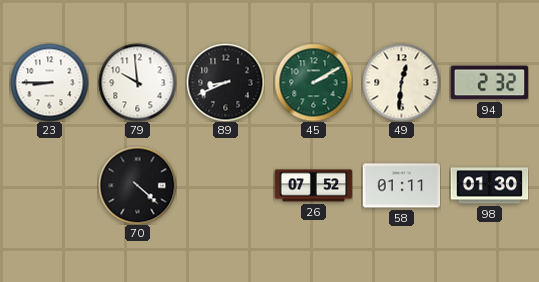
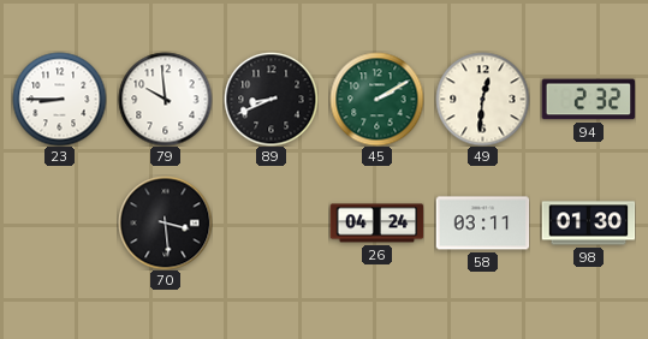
70: 4:22 -> 3:29
26: 07:52 -> 04:24
58: 01:11 -> 03:11
